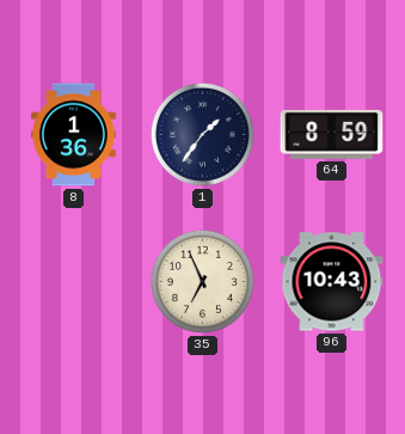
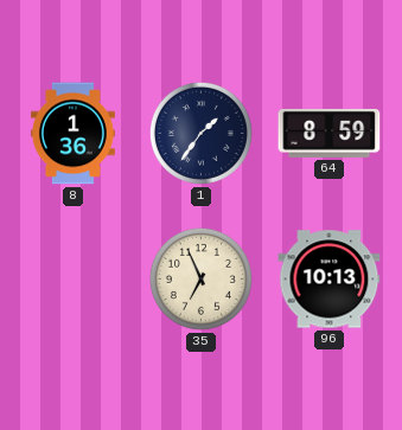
96: 10:43 -> 10:13
